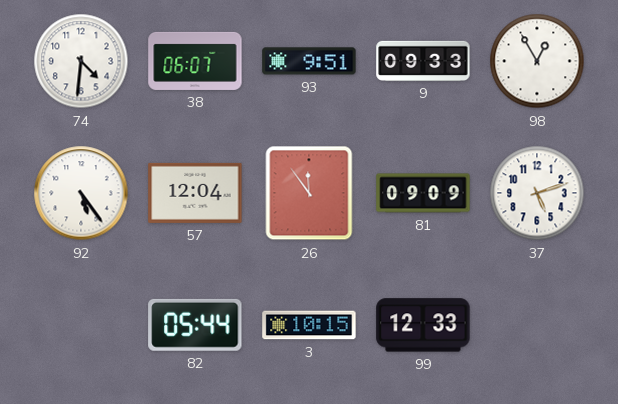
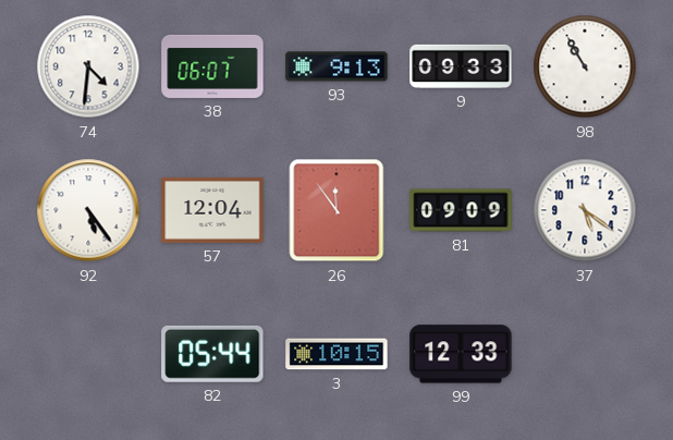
93: 9:51 -> 9:13
98: 12:55 -> 10:55
37: 5:12 -> 5:21
